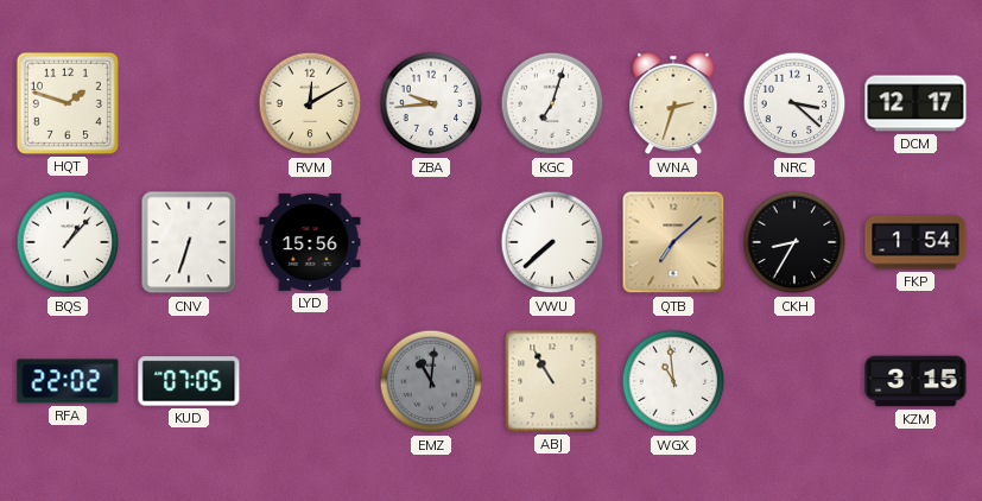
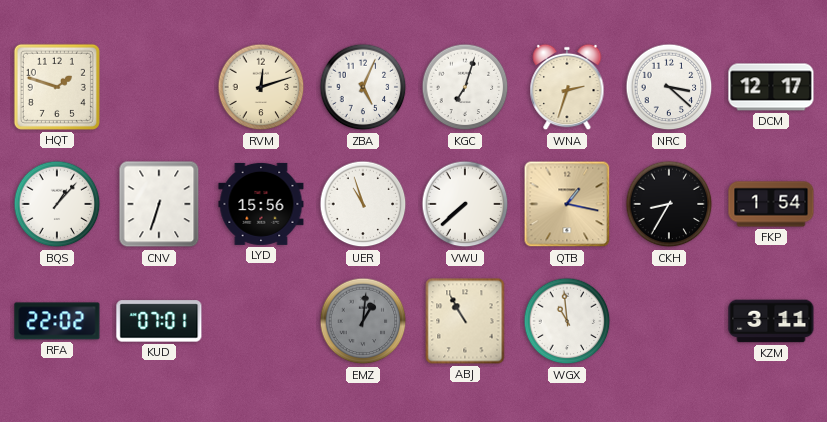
RVM: 12:10 -> 12:12
ZBA: 9:44 -> 5:04
UER: none -> 10:57
QTB: 7:08 -> 1:17
KUD: 07:05 -> 07:01
EMZ: 11:01 -> 1:01
KZM: 3:15 -> 3:11
